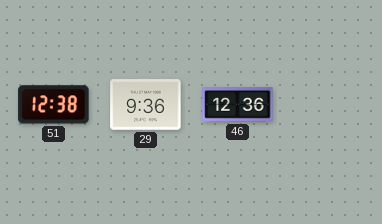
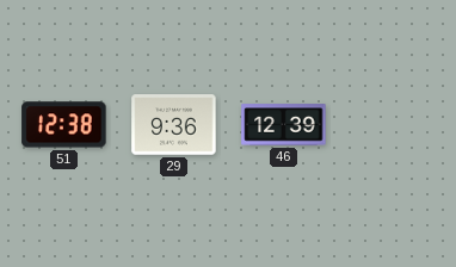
46: 12:36 -> 12:39
